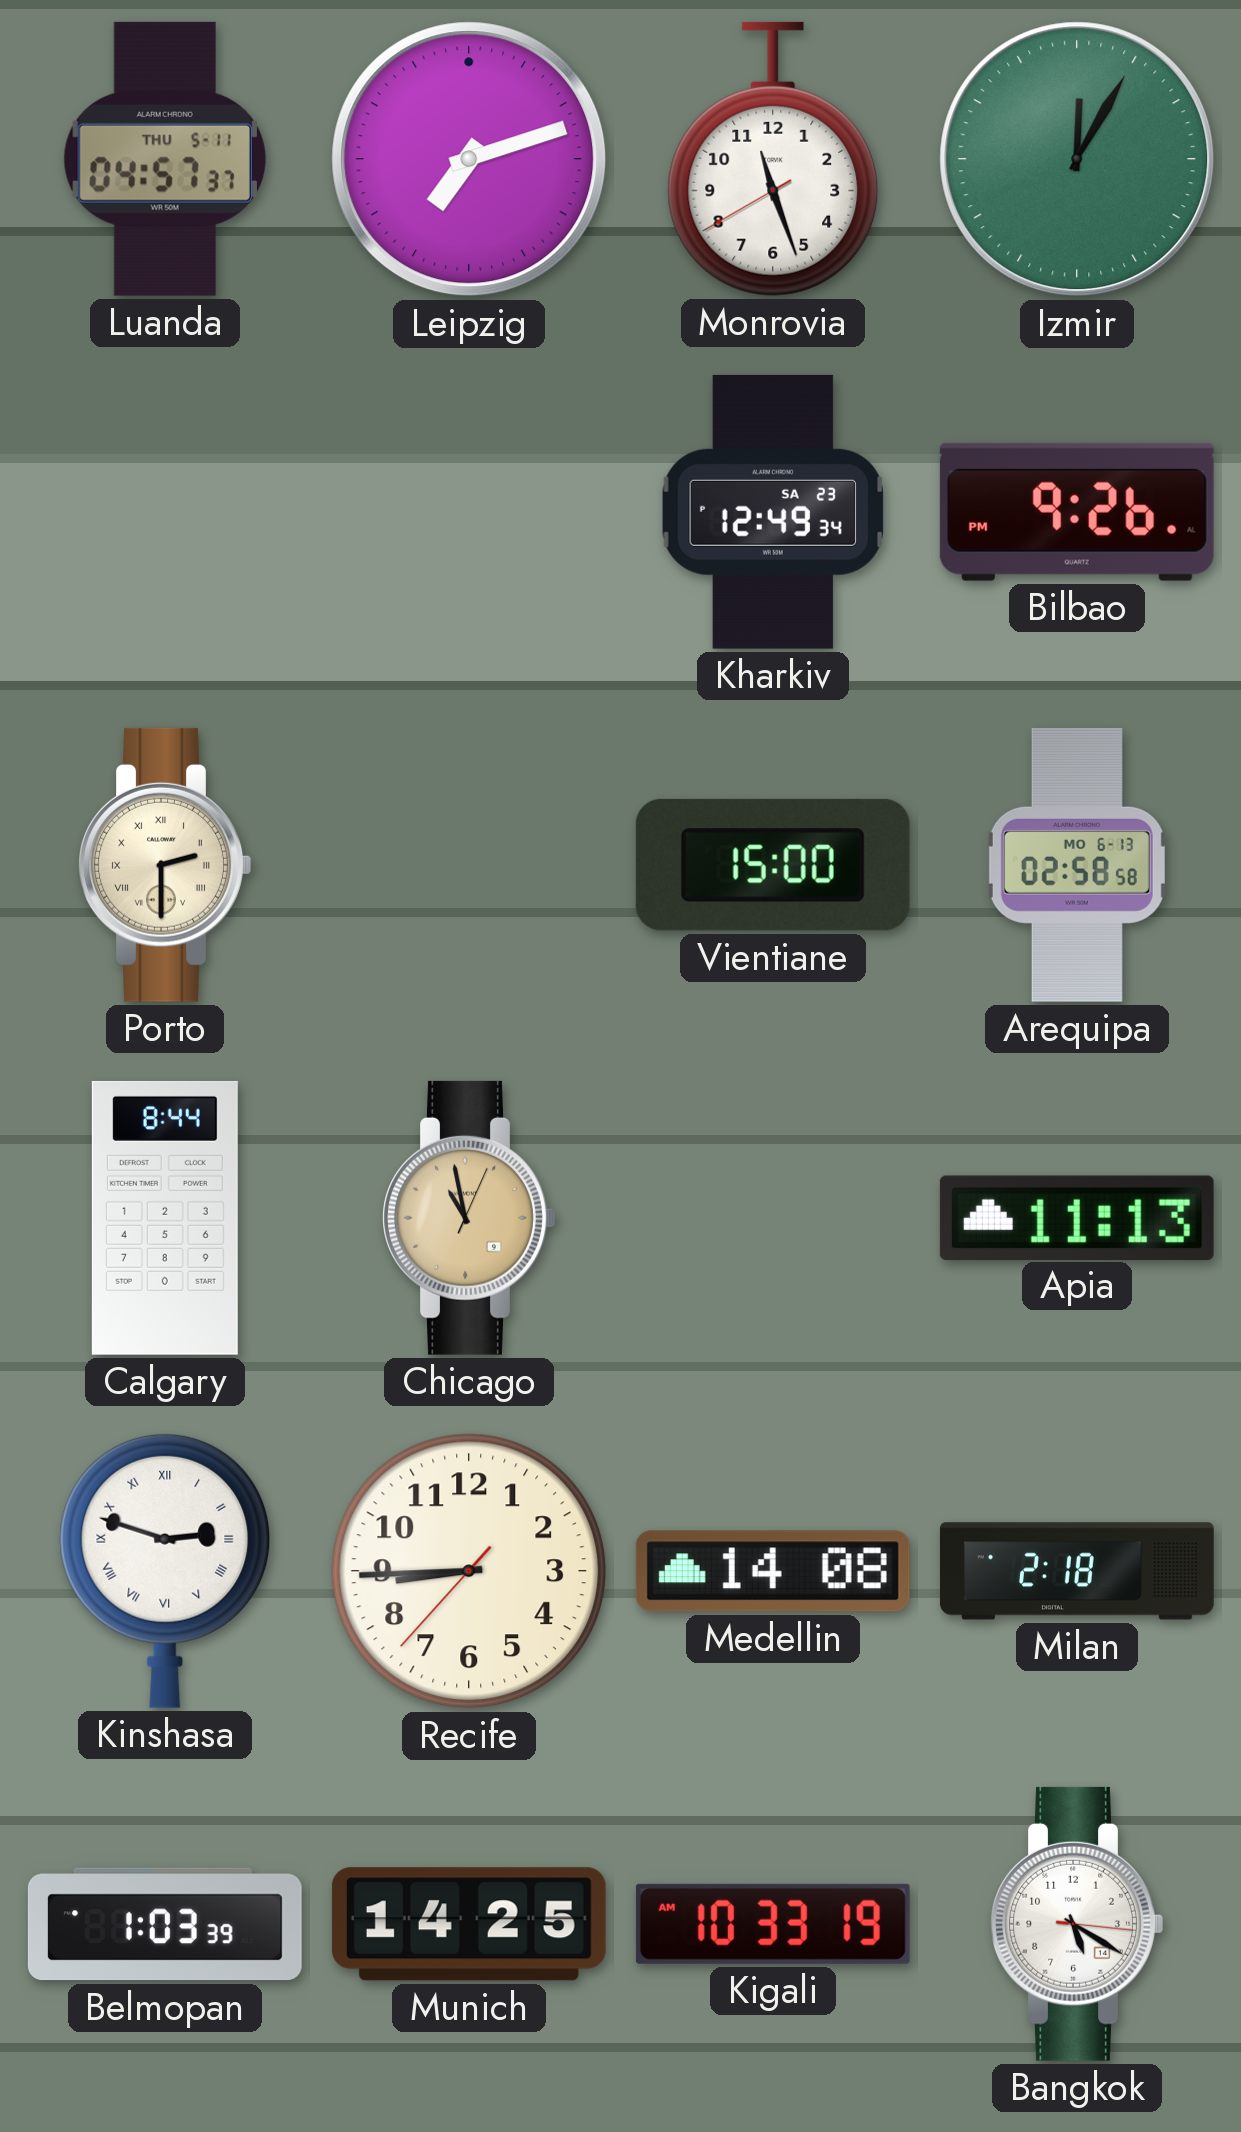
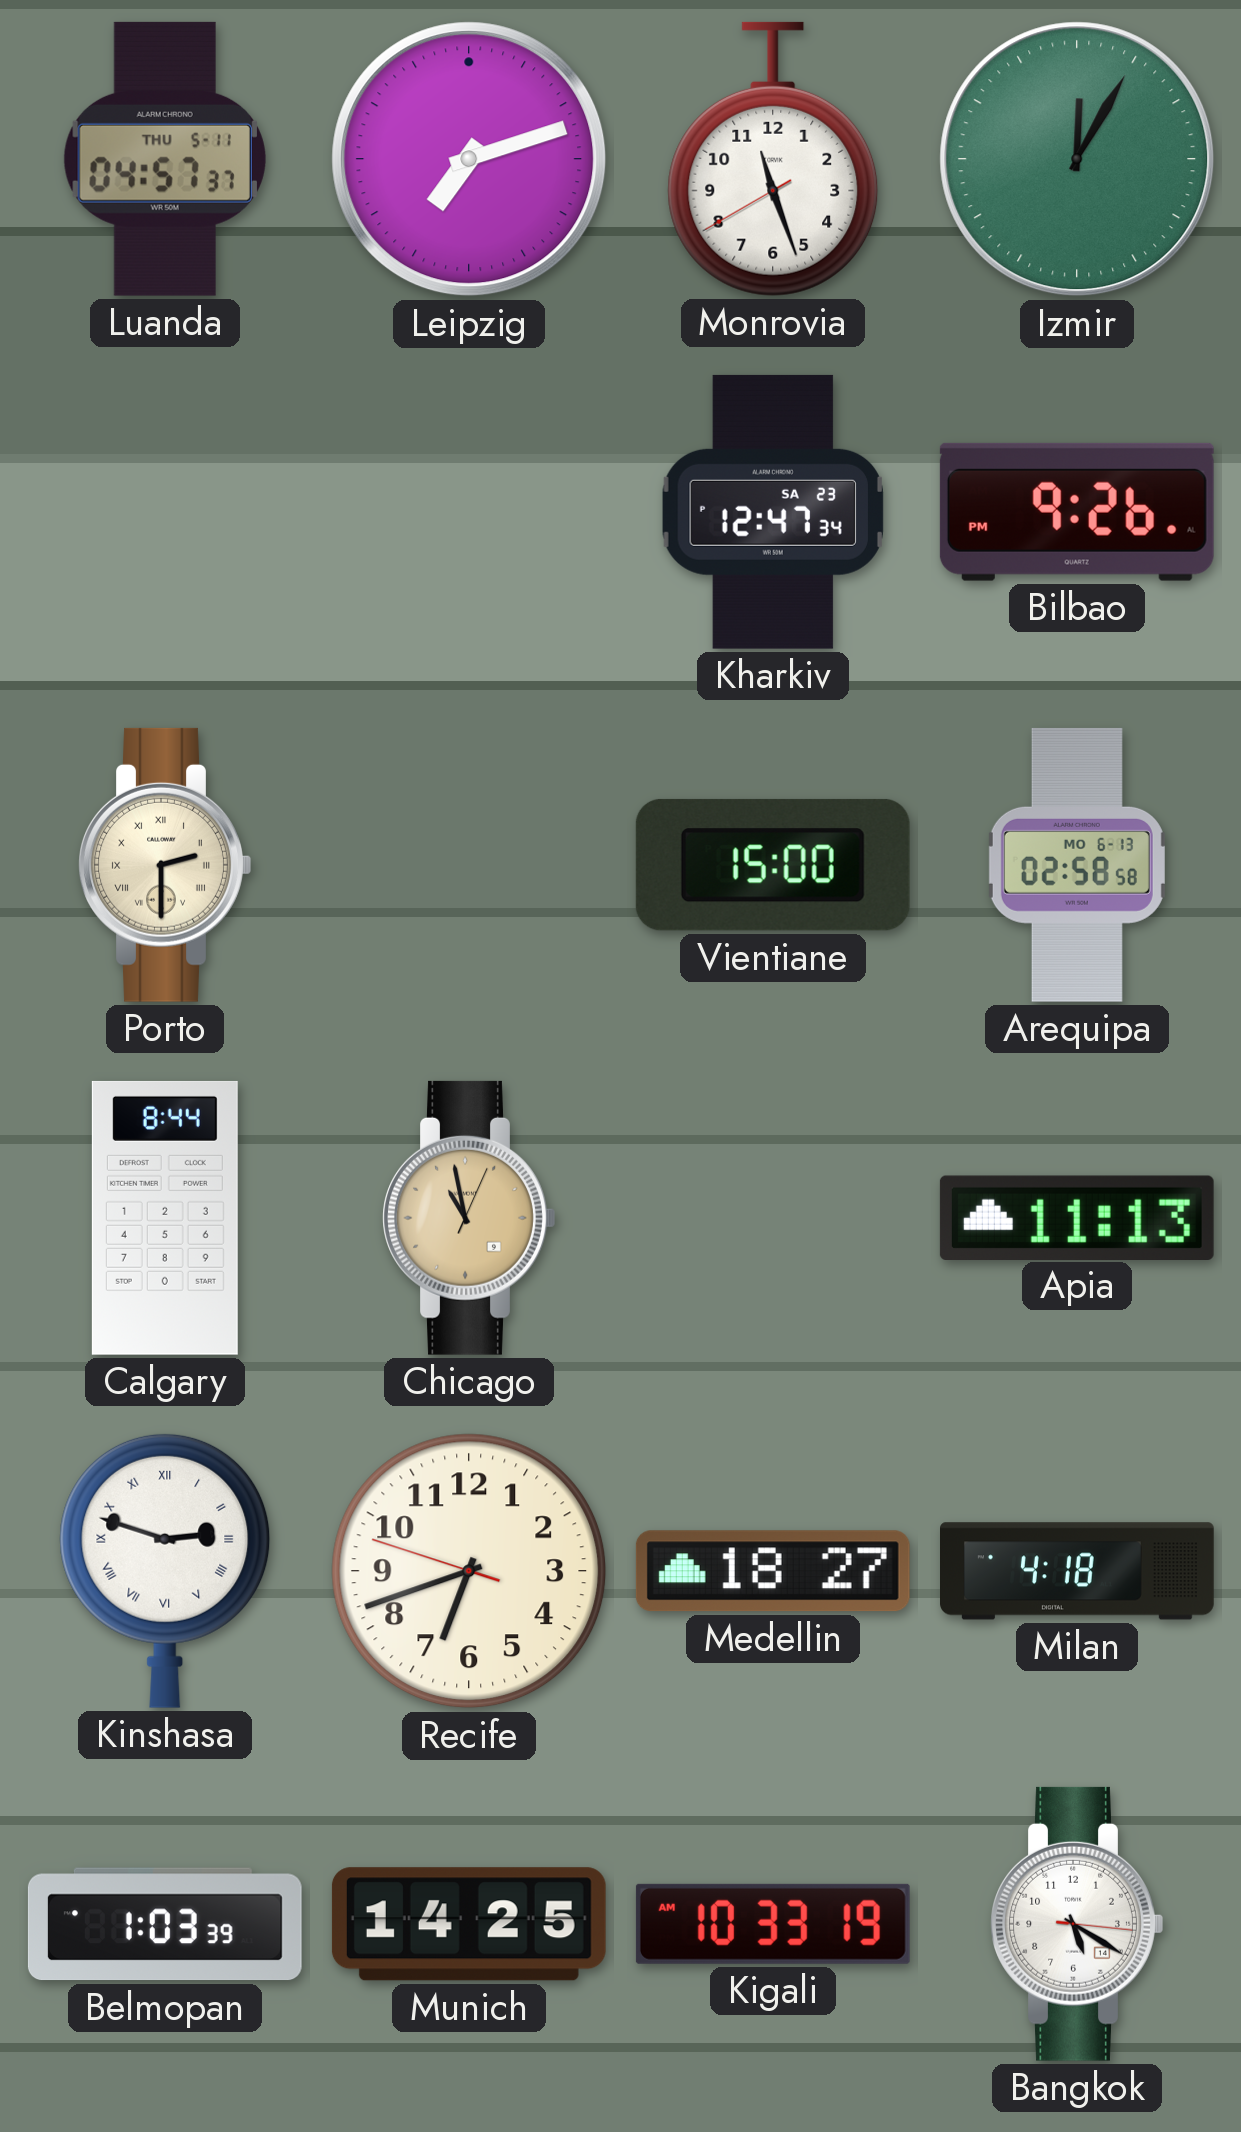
Kharkiv: 12:49 -> 12:47
Recife: 8:44 -> 6:41
Medellin: 14:08 -> 18:27
Milan: 2:18 -> 4:18
